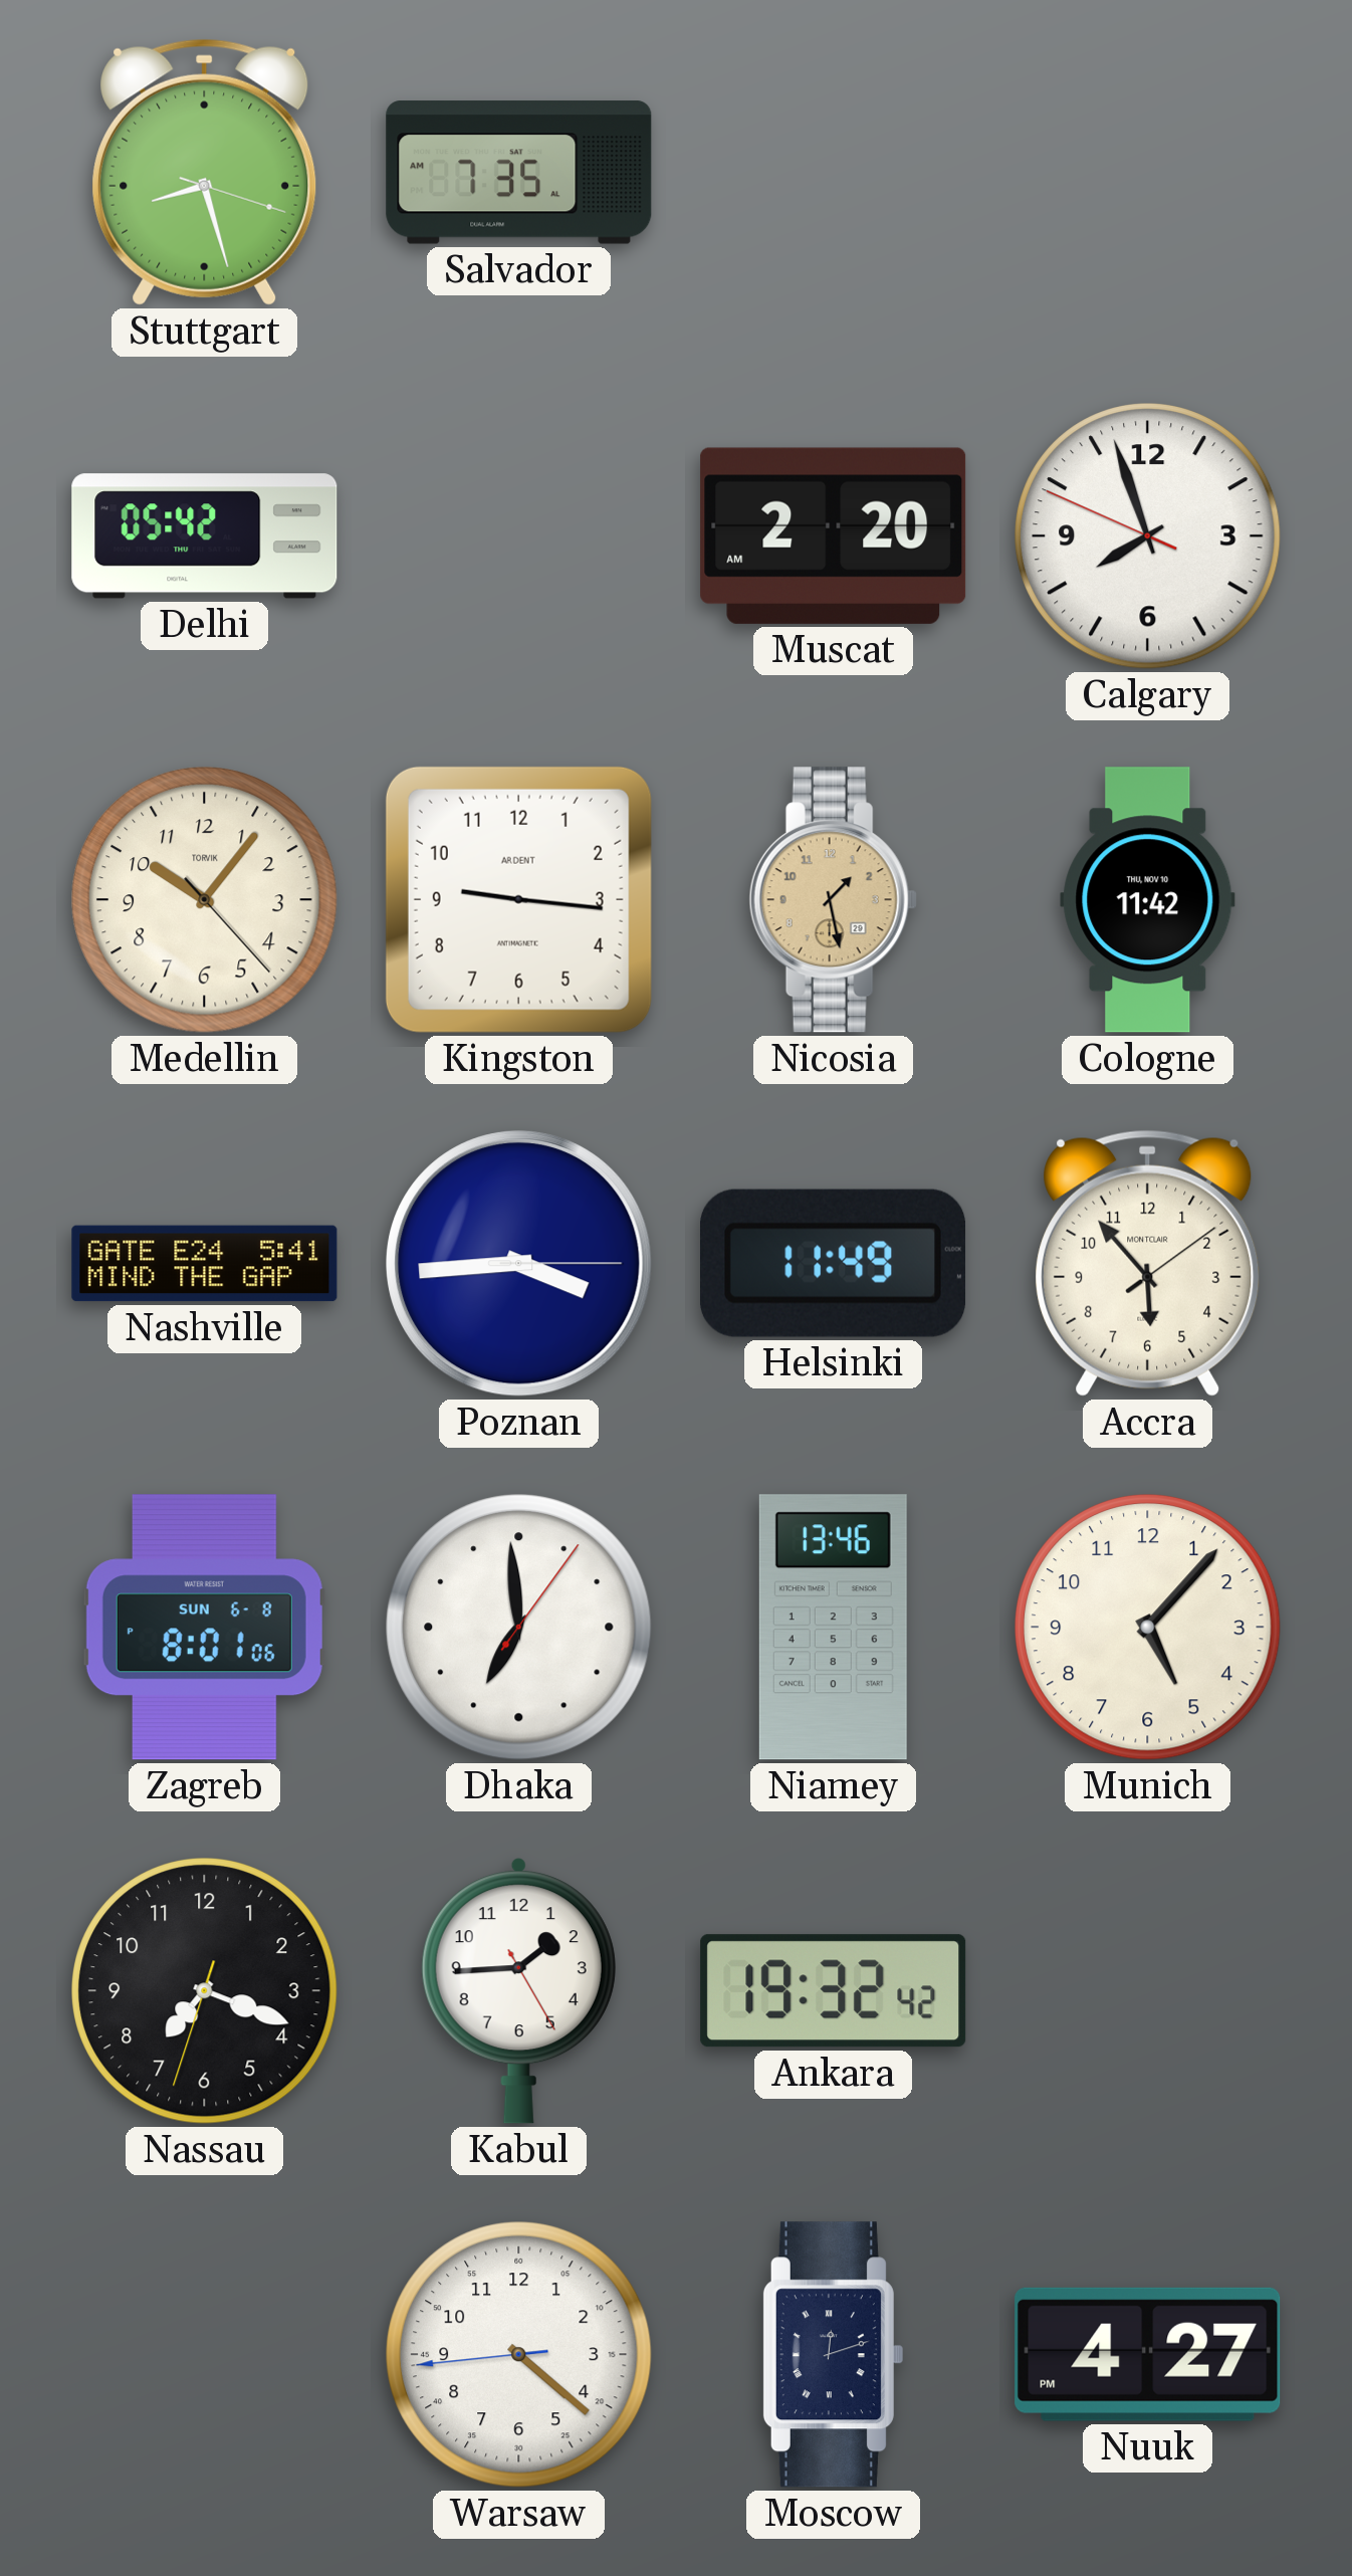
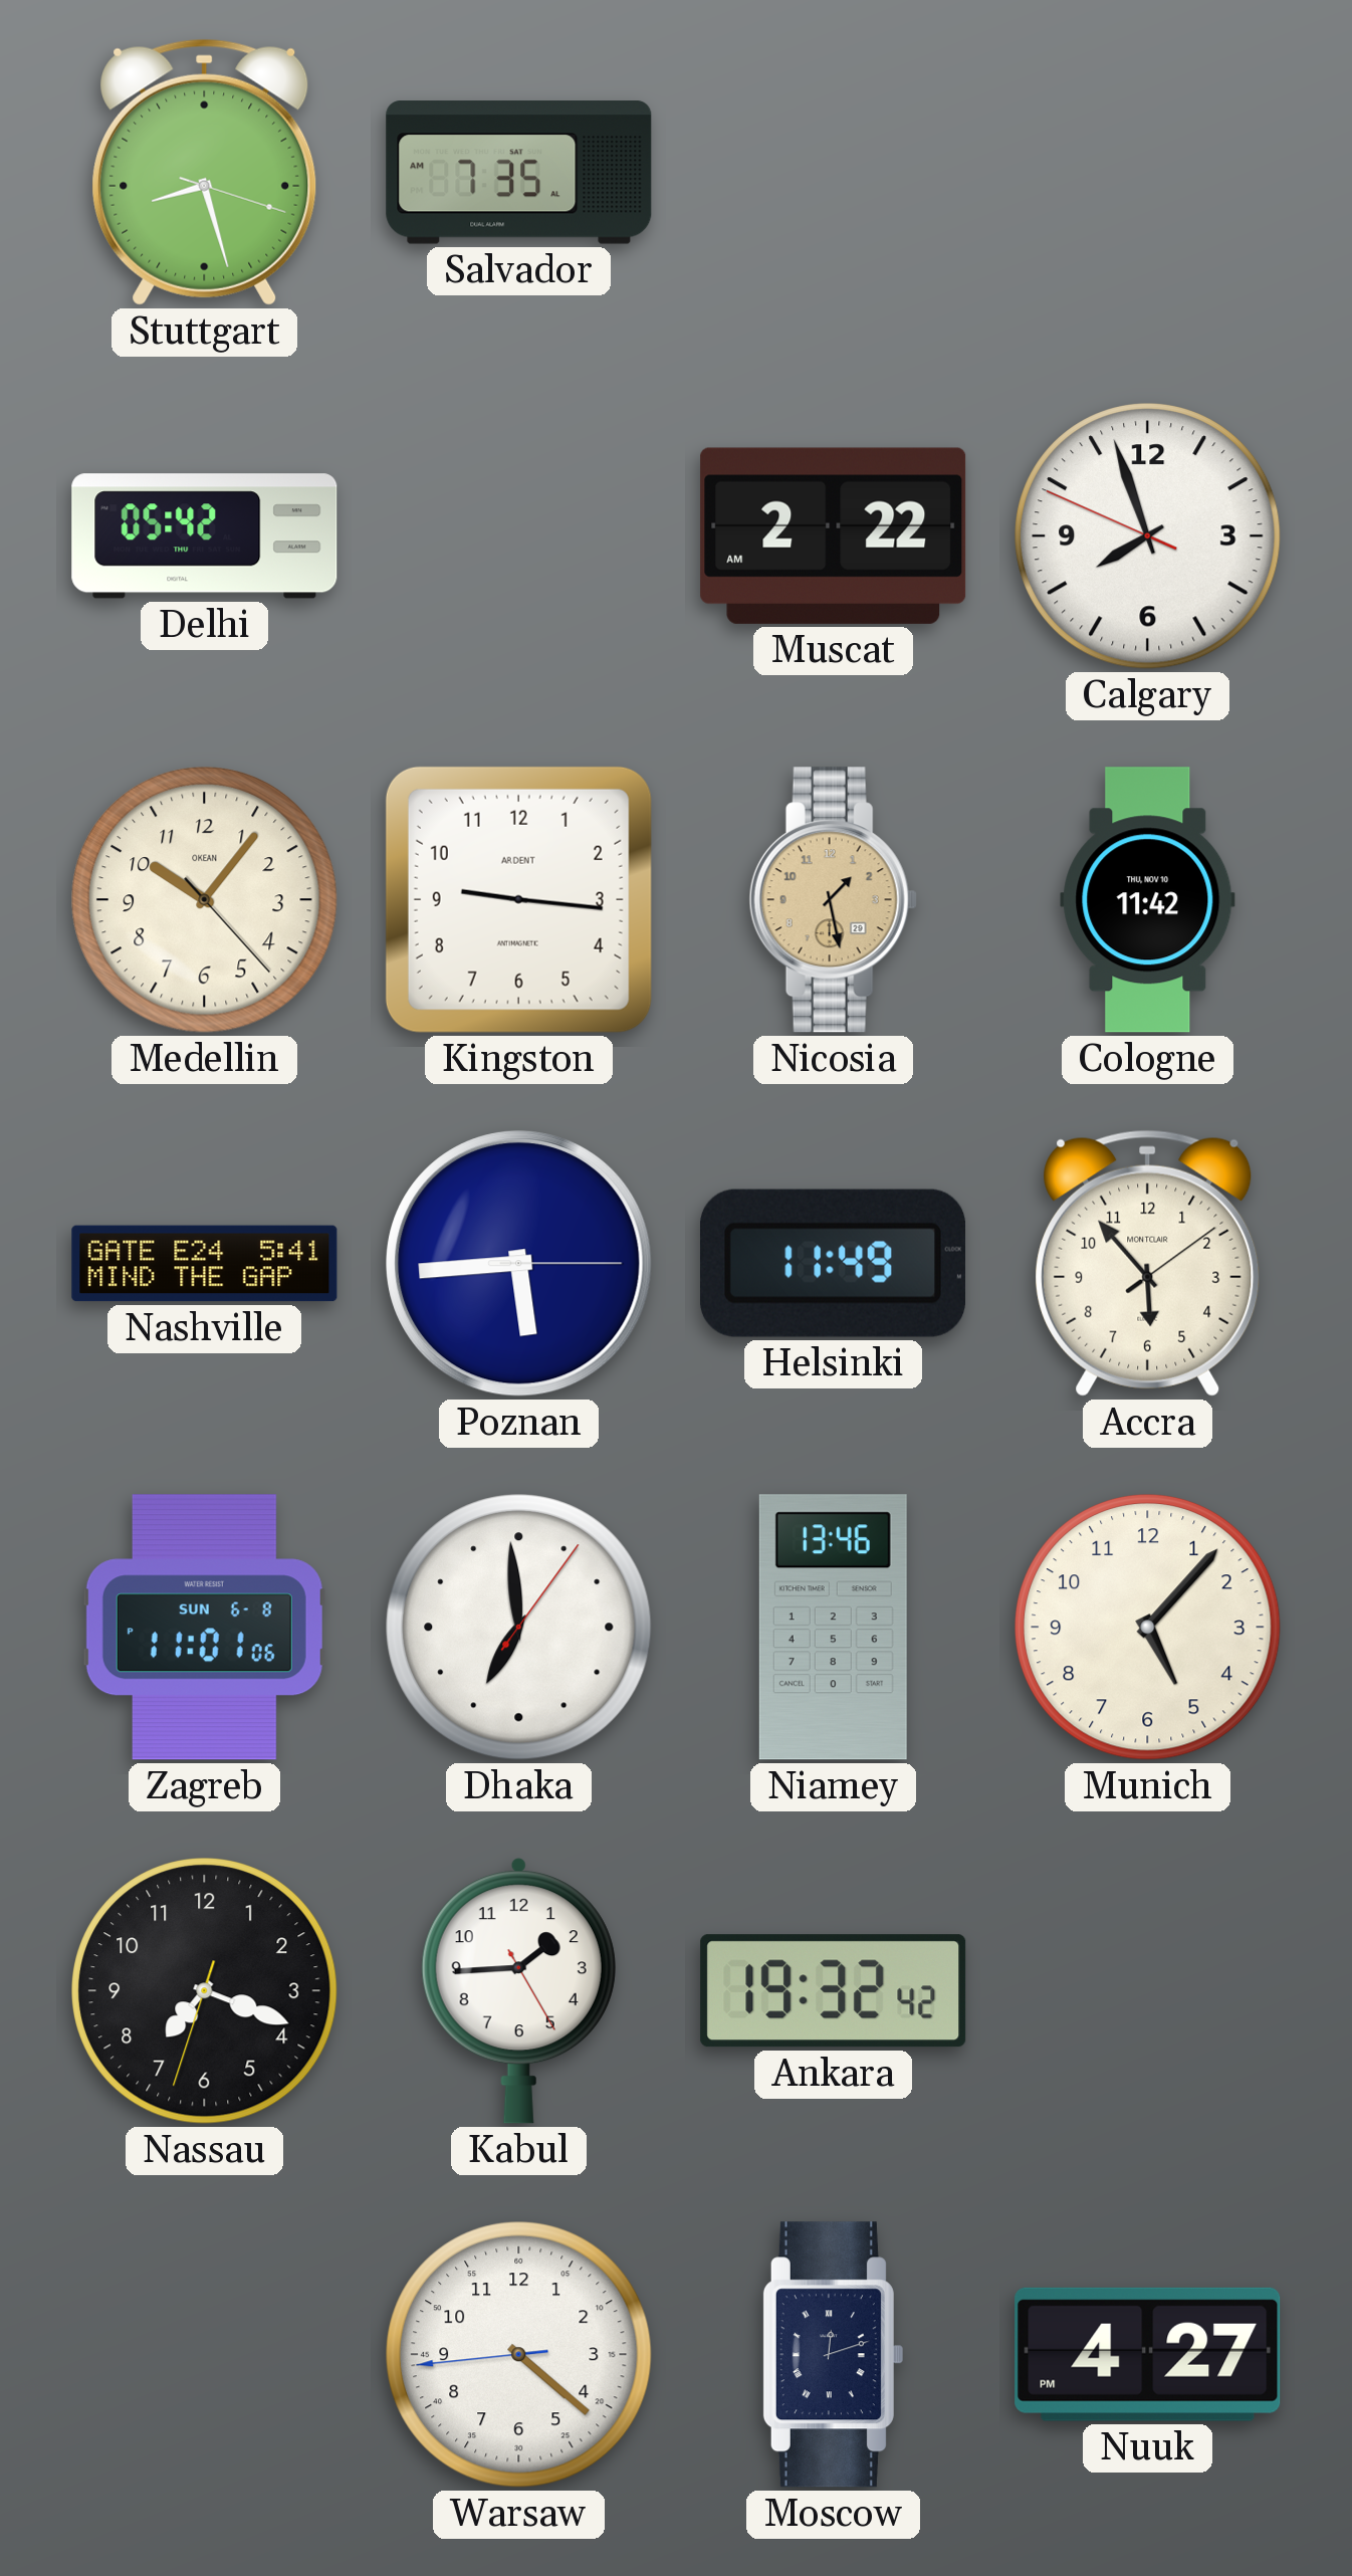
Muscat: 2:20 -> 2:22
Medellin brand: TORVIK -> OKEAN
Poznan: 3:44 -> 5:44
Zagreb: 8:01 -> 11:01
